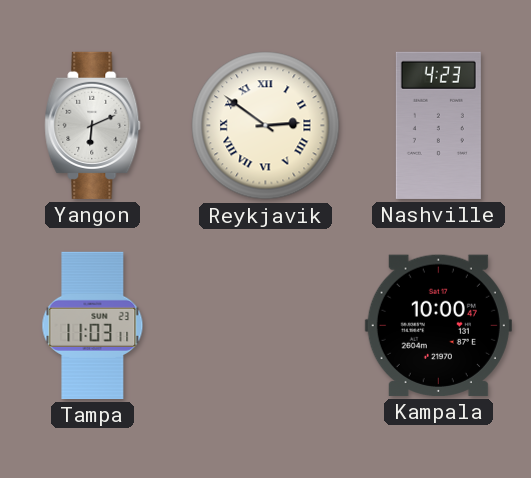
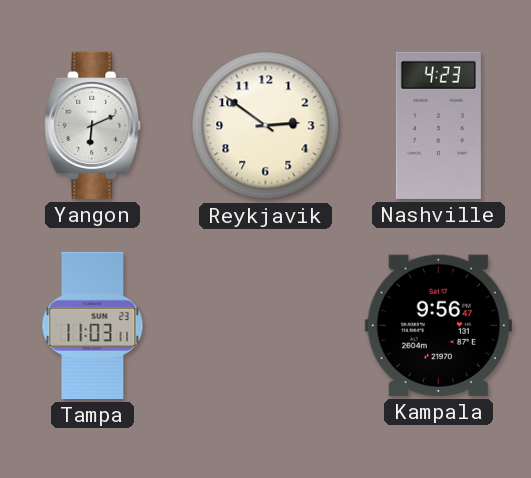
Reykjavik numerals: Roman -> Arabic
Kampala: 10:00 -> 9:56
